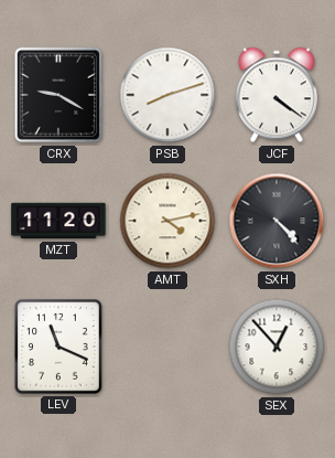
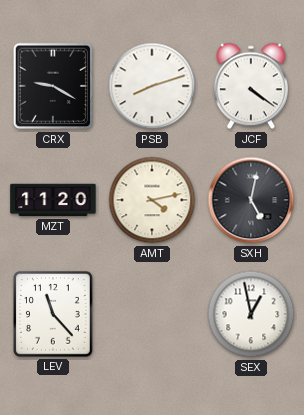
SXH: 4:23 -> 5:02
LEV: 11:19 -> 11:23
SEX: 12:53 -> 12:58
